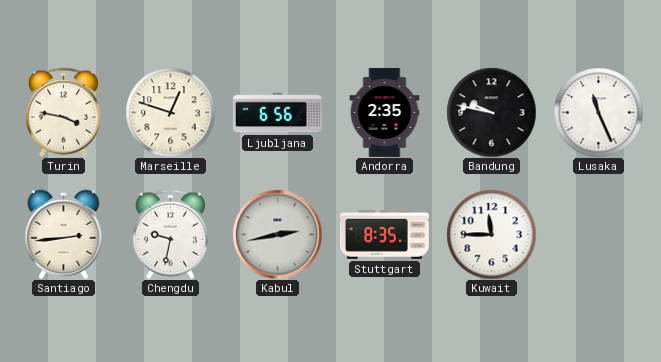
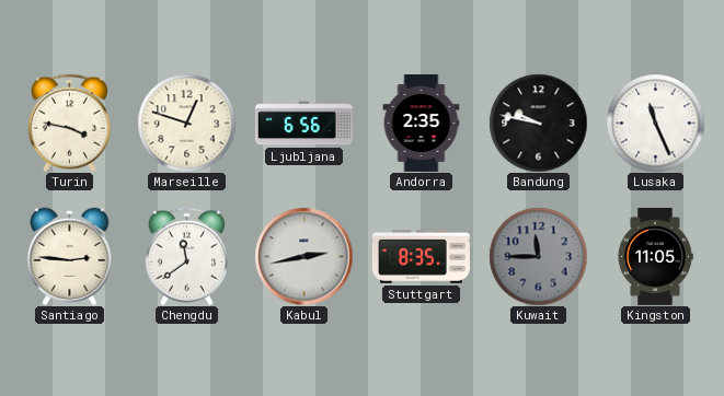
Santiago: 2:44 -> 2:46
Chengdu: 9:32 -> 11:39
Kuwait dial: white -> grey
Kingston: none -> 11:05
